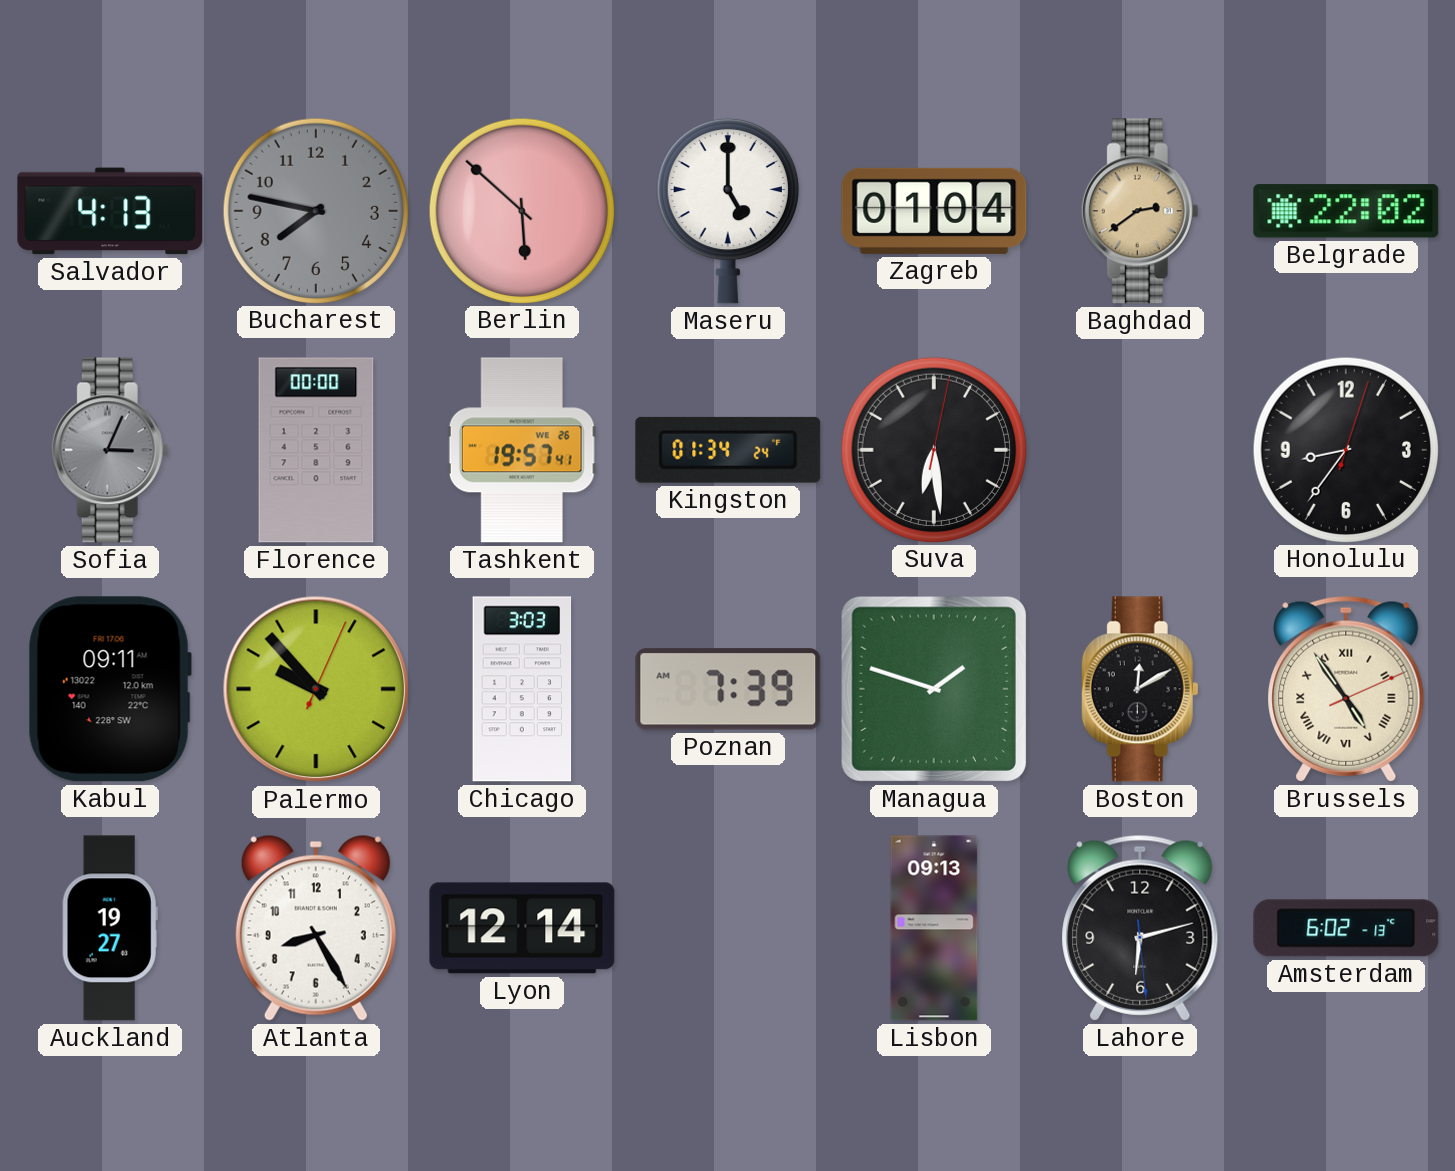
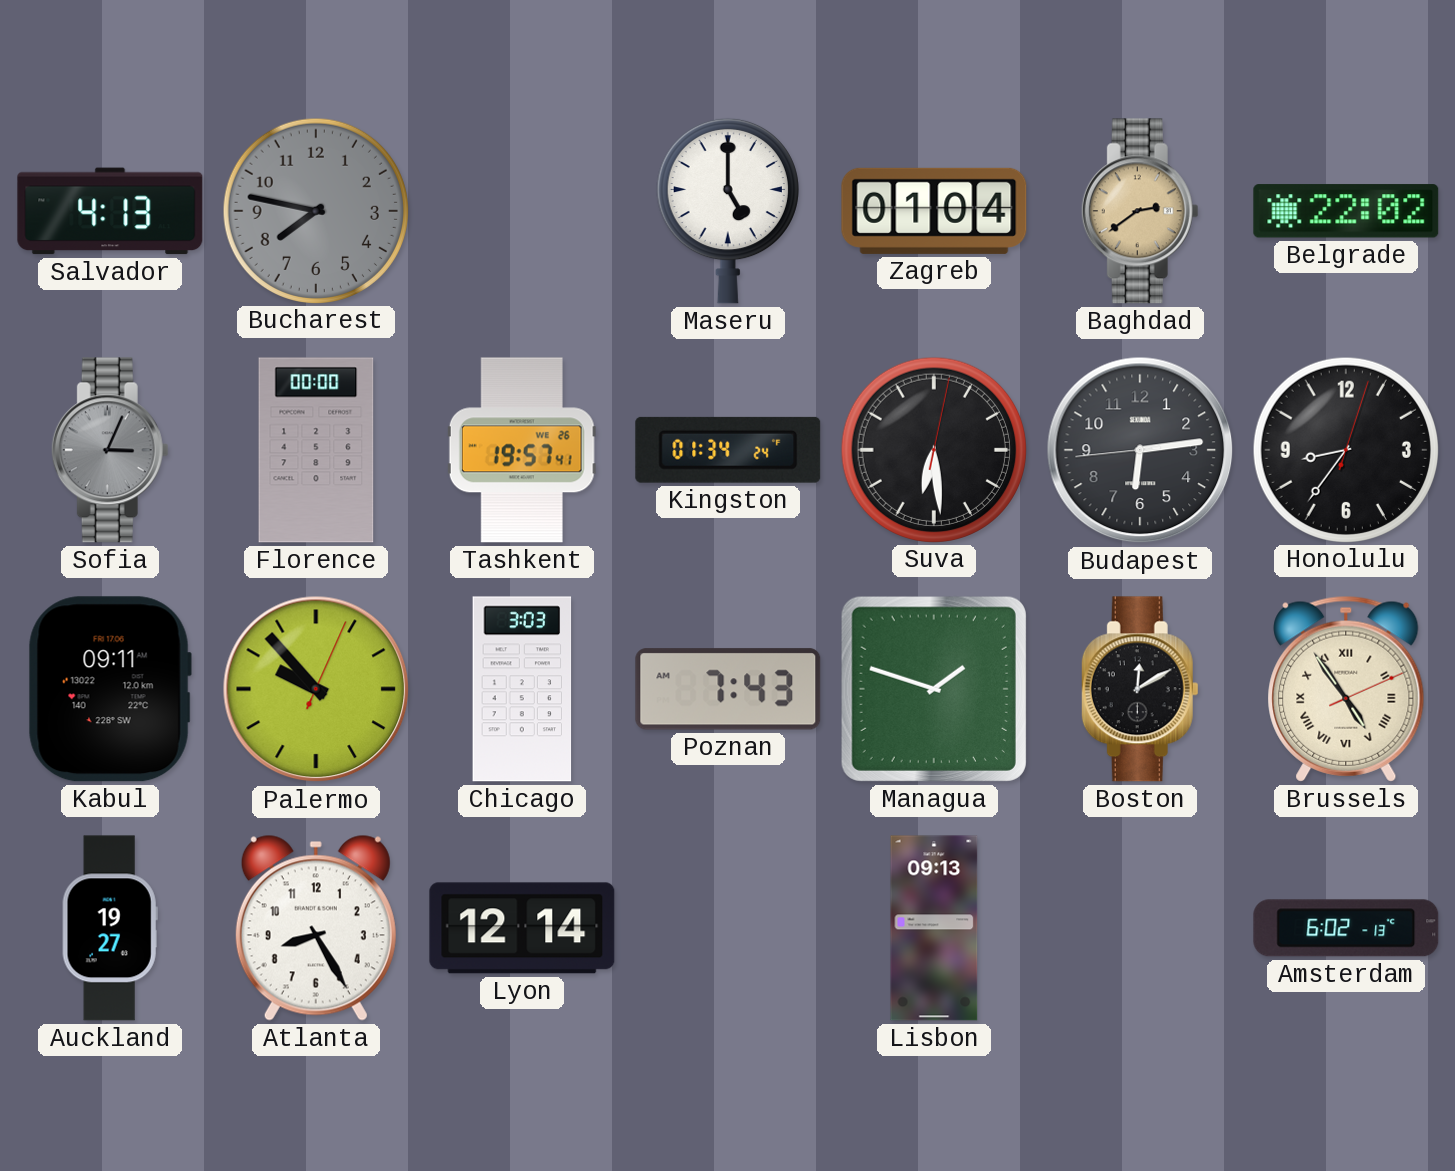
Berlin: 5:52 -> none
Budapest: none -> 6:13
Poznan: 7:39 -> 7:43
Lahore: 6:12 -> none
